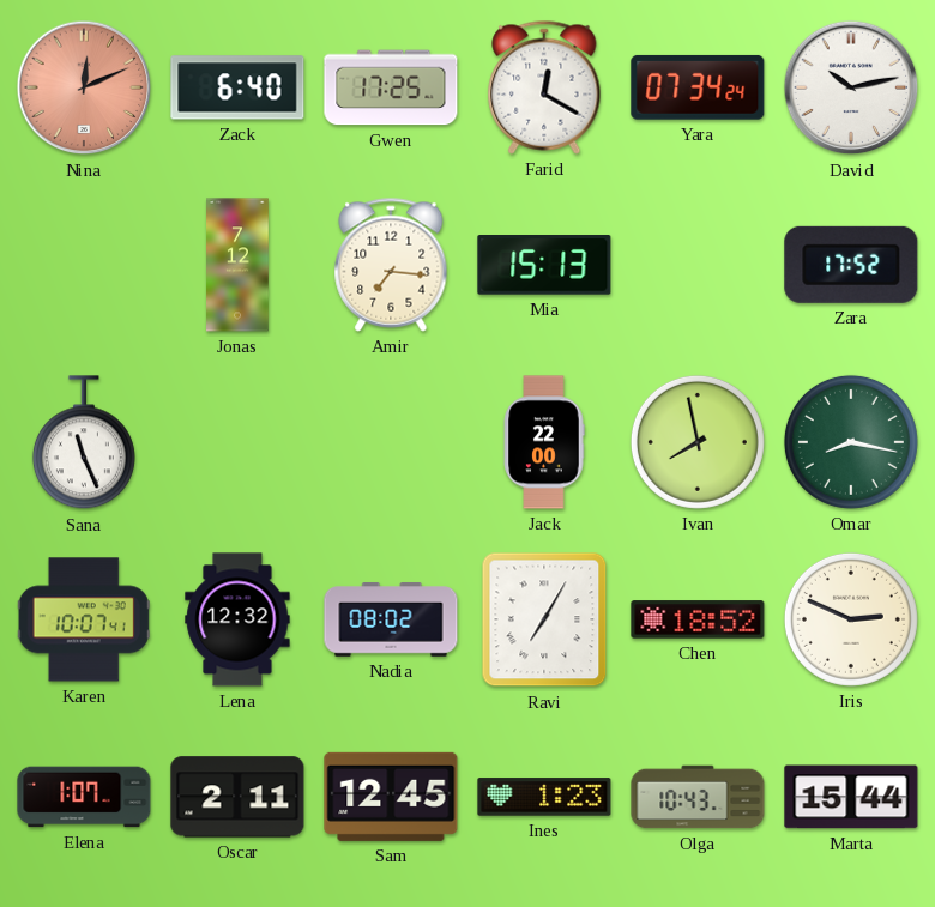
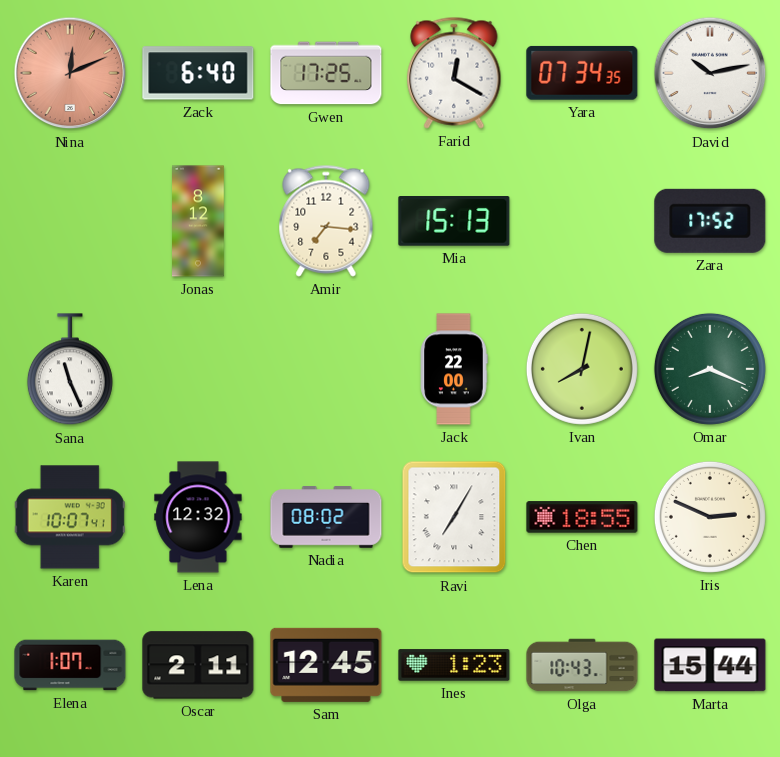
Yara: 07:34:24 -> 07:34:35
Jonas: 7:12 -> 8:12
Ivan: 7:58 -> 8:02
Omar: 8:17 -> 8:19
Chen: 18:52 -> 18:55
